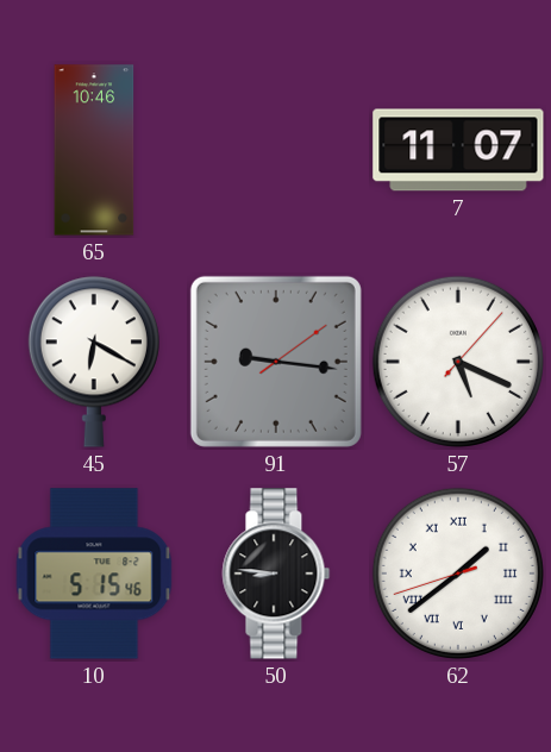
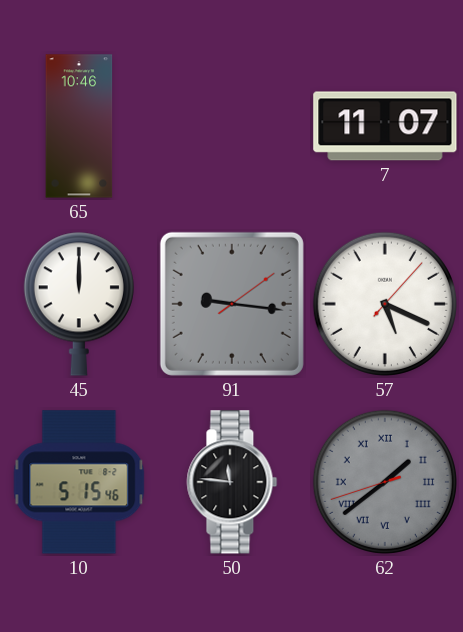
45: 6:20 -> 12:00
50: 8:46 -> 11:46
62 dial: white -> grey
